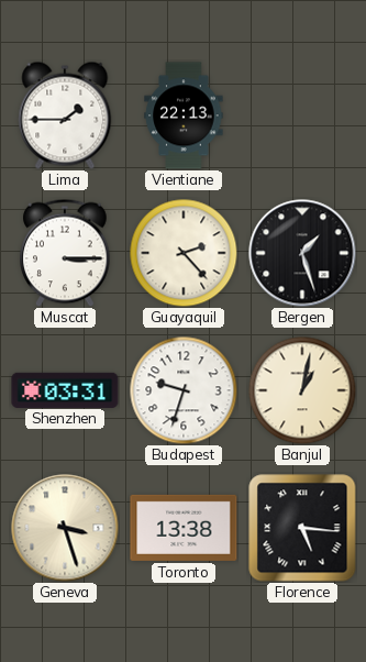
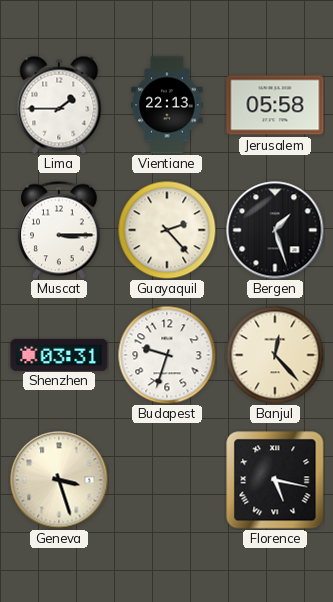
Jerusalem: none -> 05:58
Banjul: 1:02 -> 12:23
Toronto: 13:38 -> none
Florence: 5:16 -> 5:17
